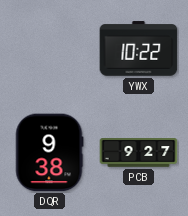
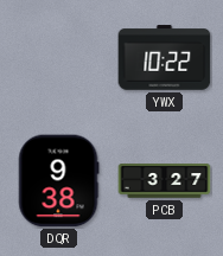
PCB: 9:27 -> 3:27
